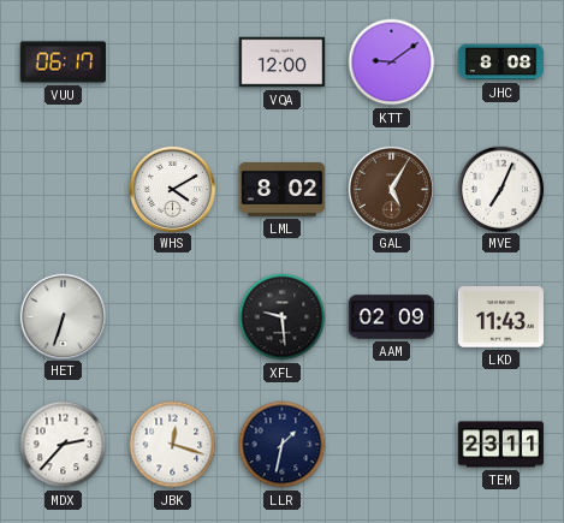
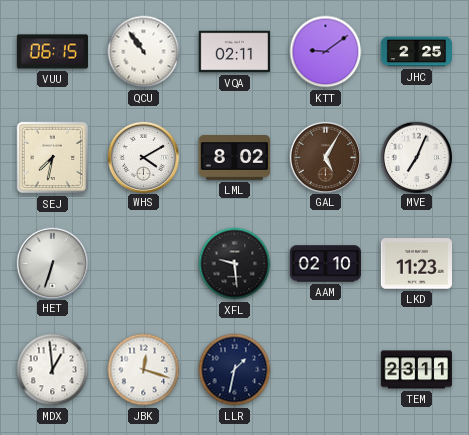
VUU: 06:17 -> 06:15
QCU: none -> 10:54
VQA: 12:00 -> 02:11
JHC: 8:08 -> 2:25
SEJ: none -> 7:32
AAM: 02:09 -> 02:10
LKD: 11:43 -> 11:23
MDX: 2:37 -> 12:59
